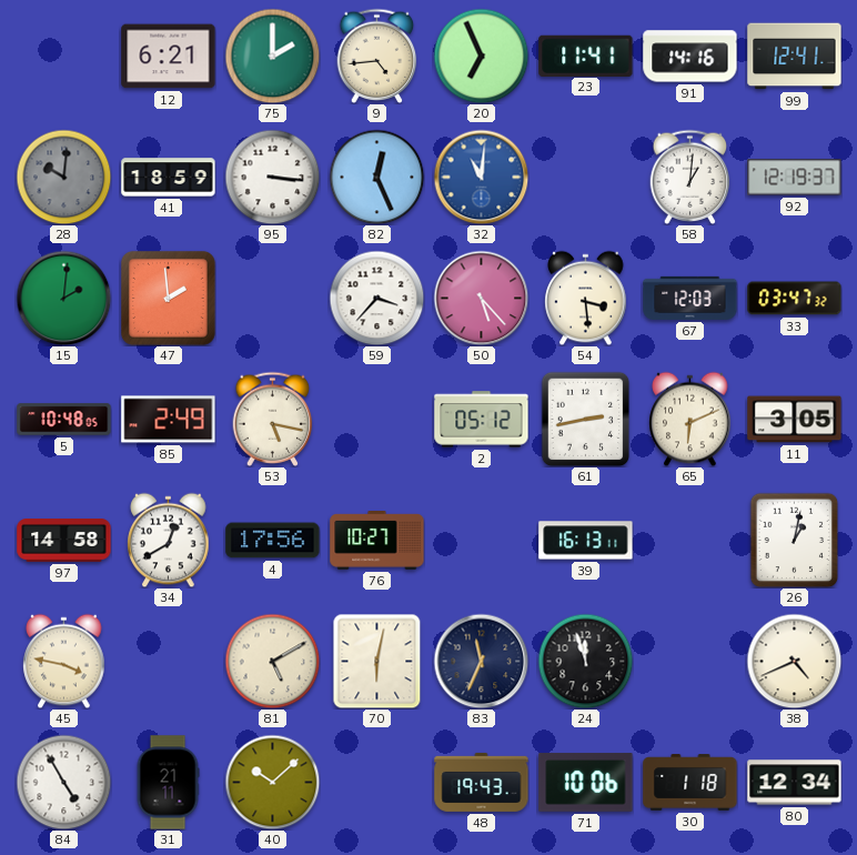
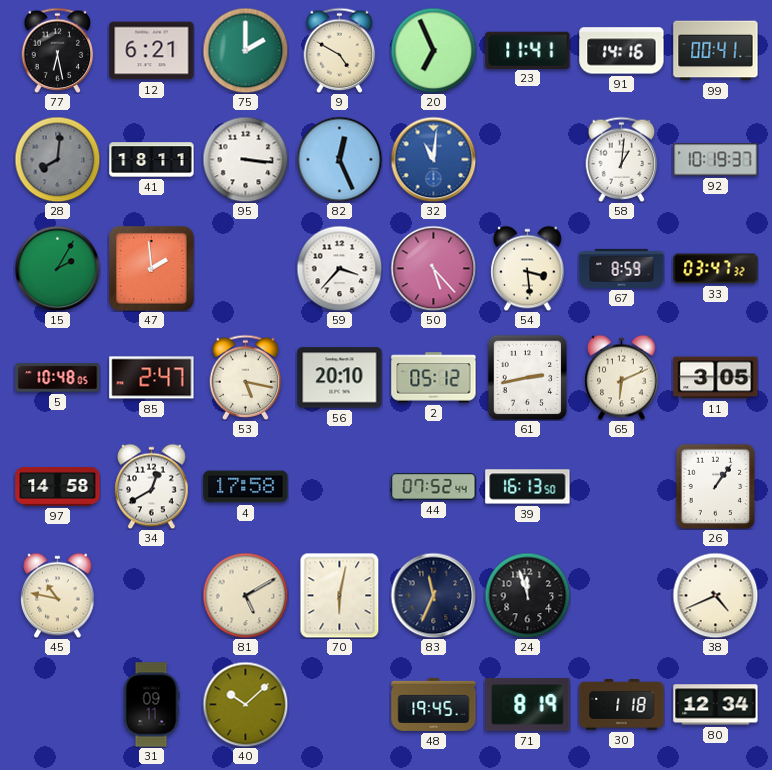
77: none -> 6:28
9: 4:44 -> 4:50
99: 12:41 -> 00:41
28: 10:01 -> 8:01
41: 18:59 -> 18:11
92: 12:19 -> 10:19
15: 2:01 -> 2:05
67: 12:03 -> 8:59
85: 2:49 -> 2:47
56: none -> 20:10
4: 17:56 -> 17:58
76: 10:27 -> none
44: none -> 07:52
39: 16:13:11 -> 16:13:50
26: 1:02 -> 1:06
45: 3:47 -> 10:47
84: 4:55 -> none
31: 21:11 -> 09:11
48: 19:43 -> 19:45
71: 10:06 -> 8:19
